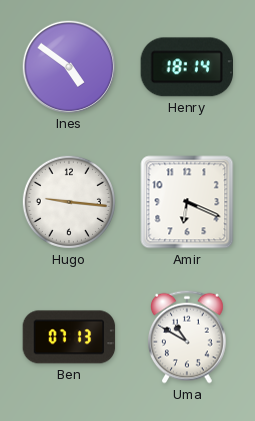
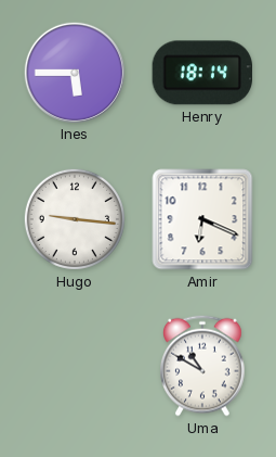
Ines: 4:51 -> 5:45
Ben: 07:13 -> none
